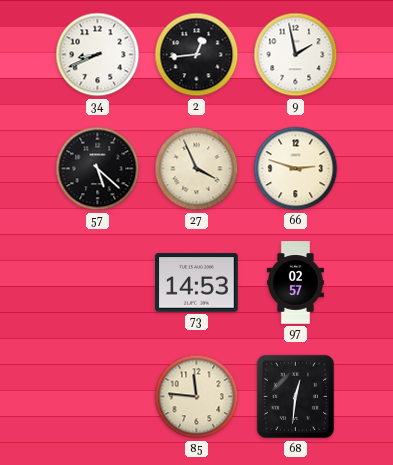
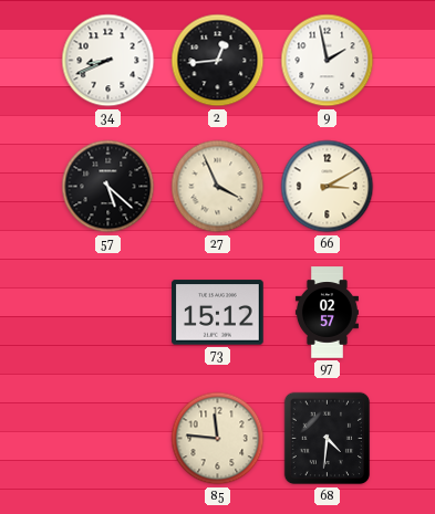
66: 2:48 -> 3:10
73: 14:53 -> 15:12
68: 12:31 -> 4:31
